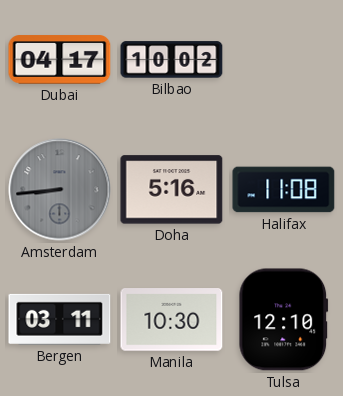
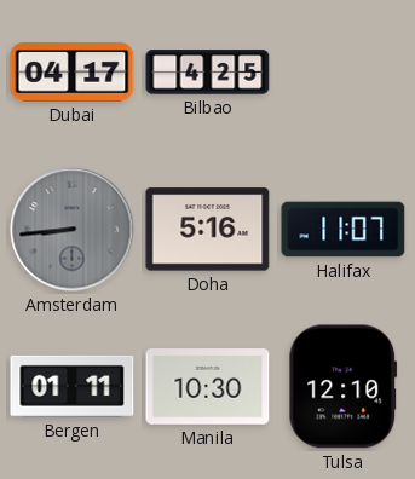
Bilbao: 10:02 -> 4:25
Halifax: 11:08 -> 11:07
Bergen: 03:11 -> 01:11
